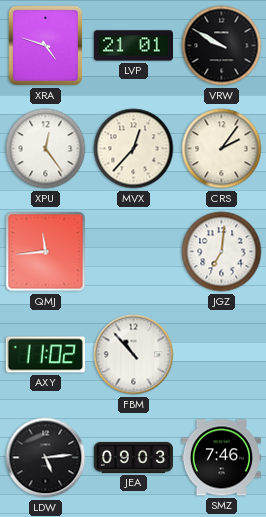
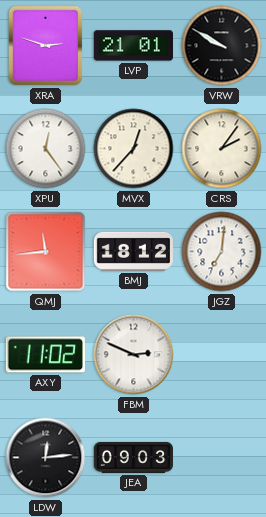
XRA: 4:48 -> 2:48
BMJ: none -> 18:12
FBM: 10:53 -> 2:49
LDW: 5:14 -> 12:14
SMZ: 7:46 -> none
